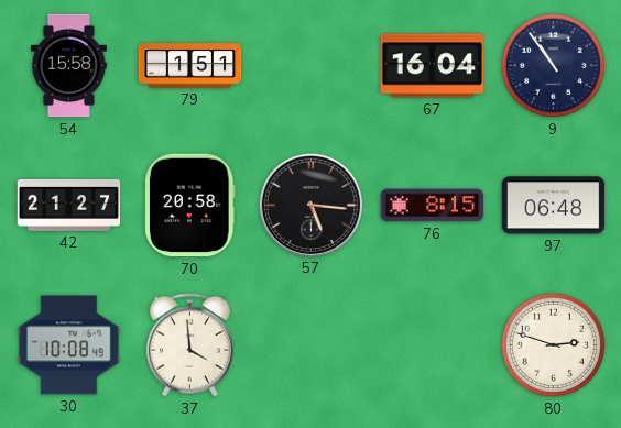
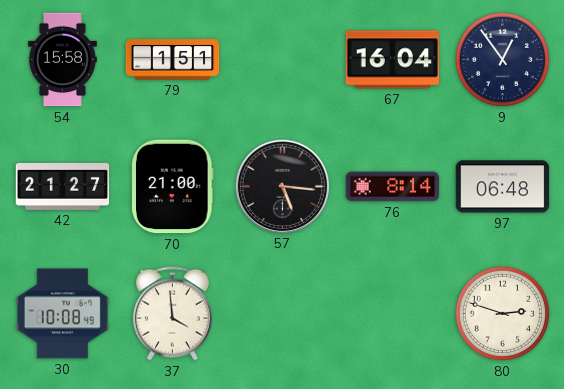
9: 10:54 -> 12:54
70: 20:58 -> 21:00
76: 8:15 -> 8:14
